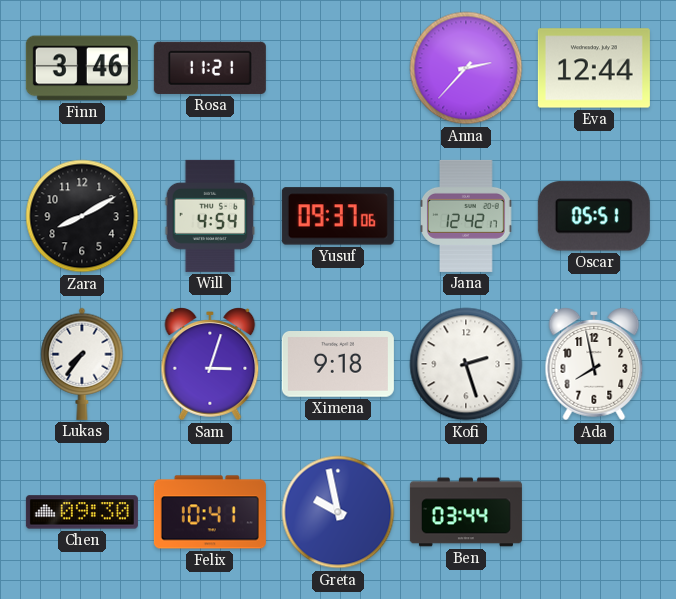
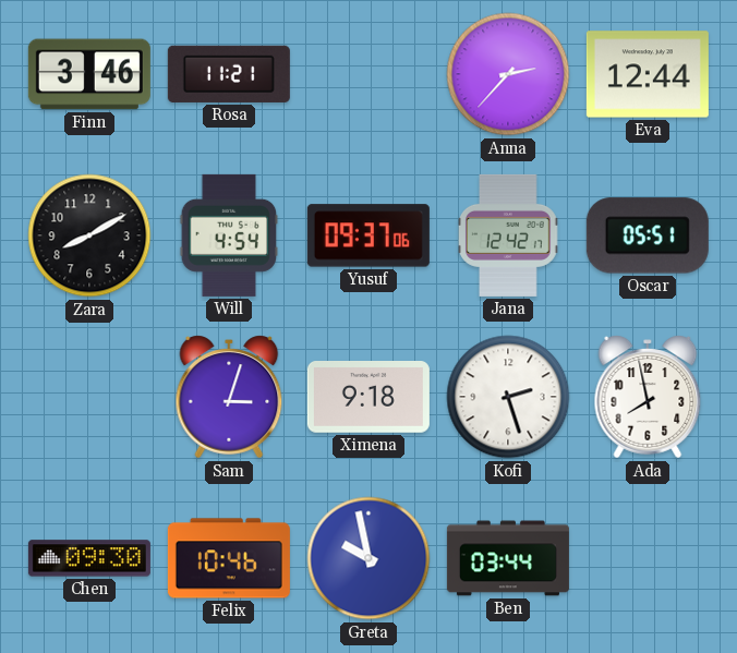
Lukas: 7:36 -> none
Felix: 10:41 -> 10:46
